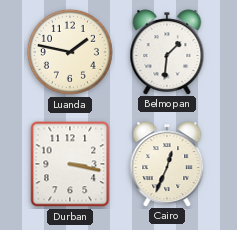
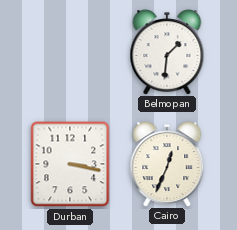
Luanda: 1:47 -> none
